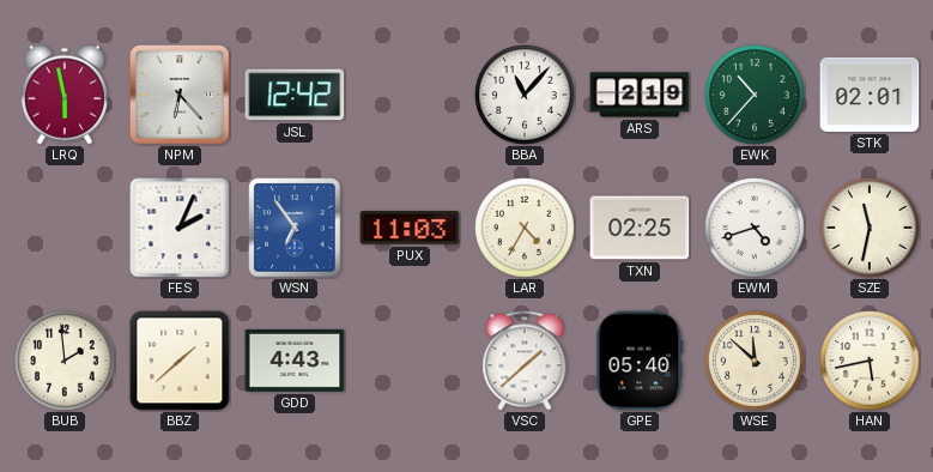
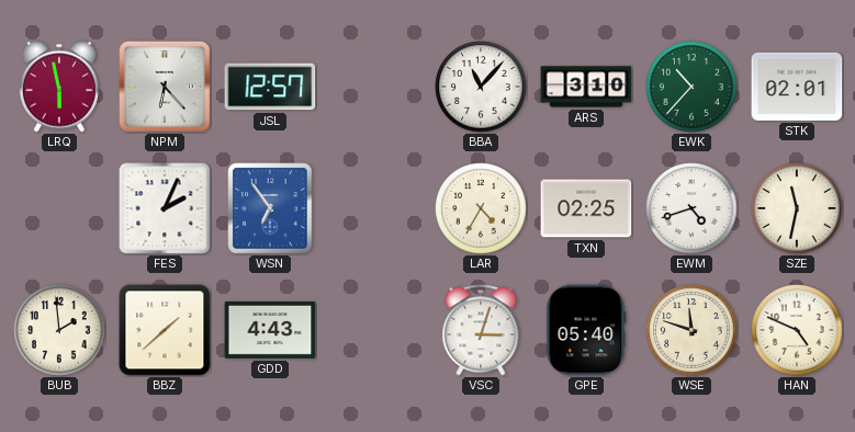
JSL: 12:42 -> 12:57
ARS: 2:19 -> 3:10
PUX: 11:03 -> none
VSC: 1:38 -> 3:03
WSE: 11:52 -> 11:48
HAN: 5:43 -> 4:49
